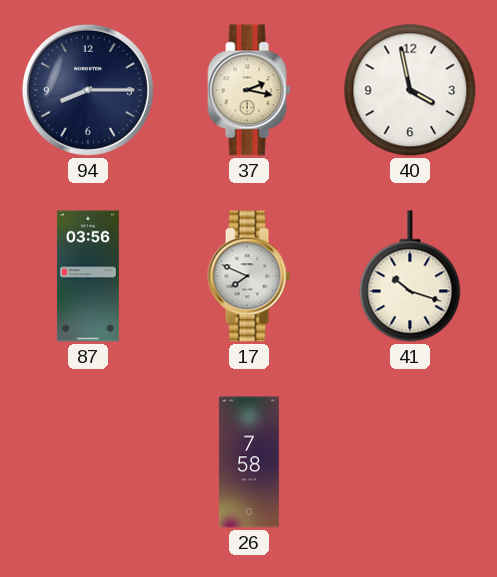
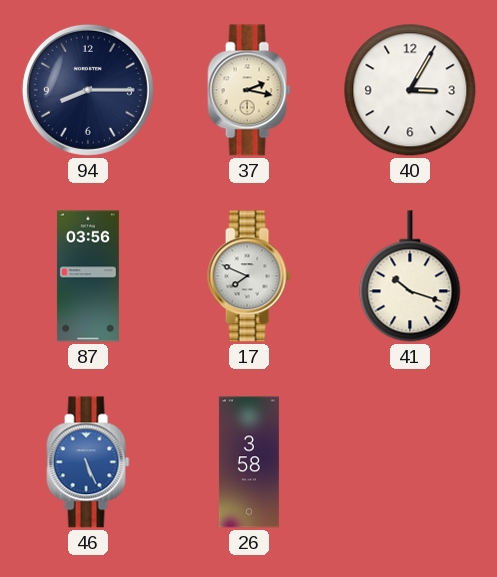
40: 3:58 -> 3:05
46: none -> 5:26
26: 7:58 -> 3:58
